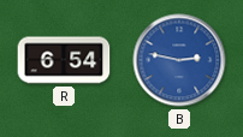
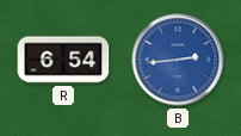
B: 2:47 -> 2:44
